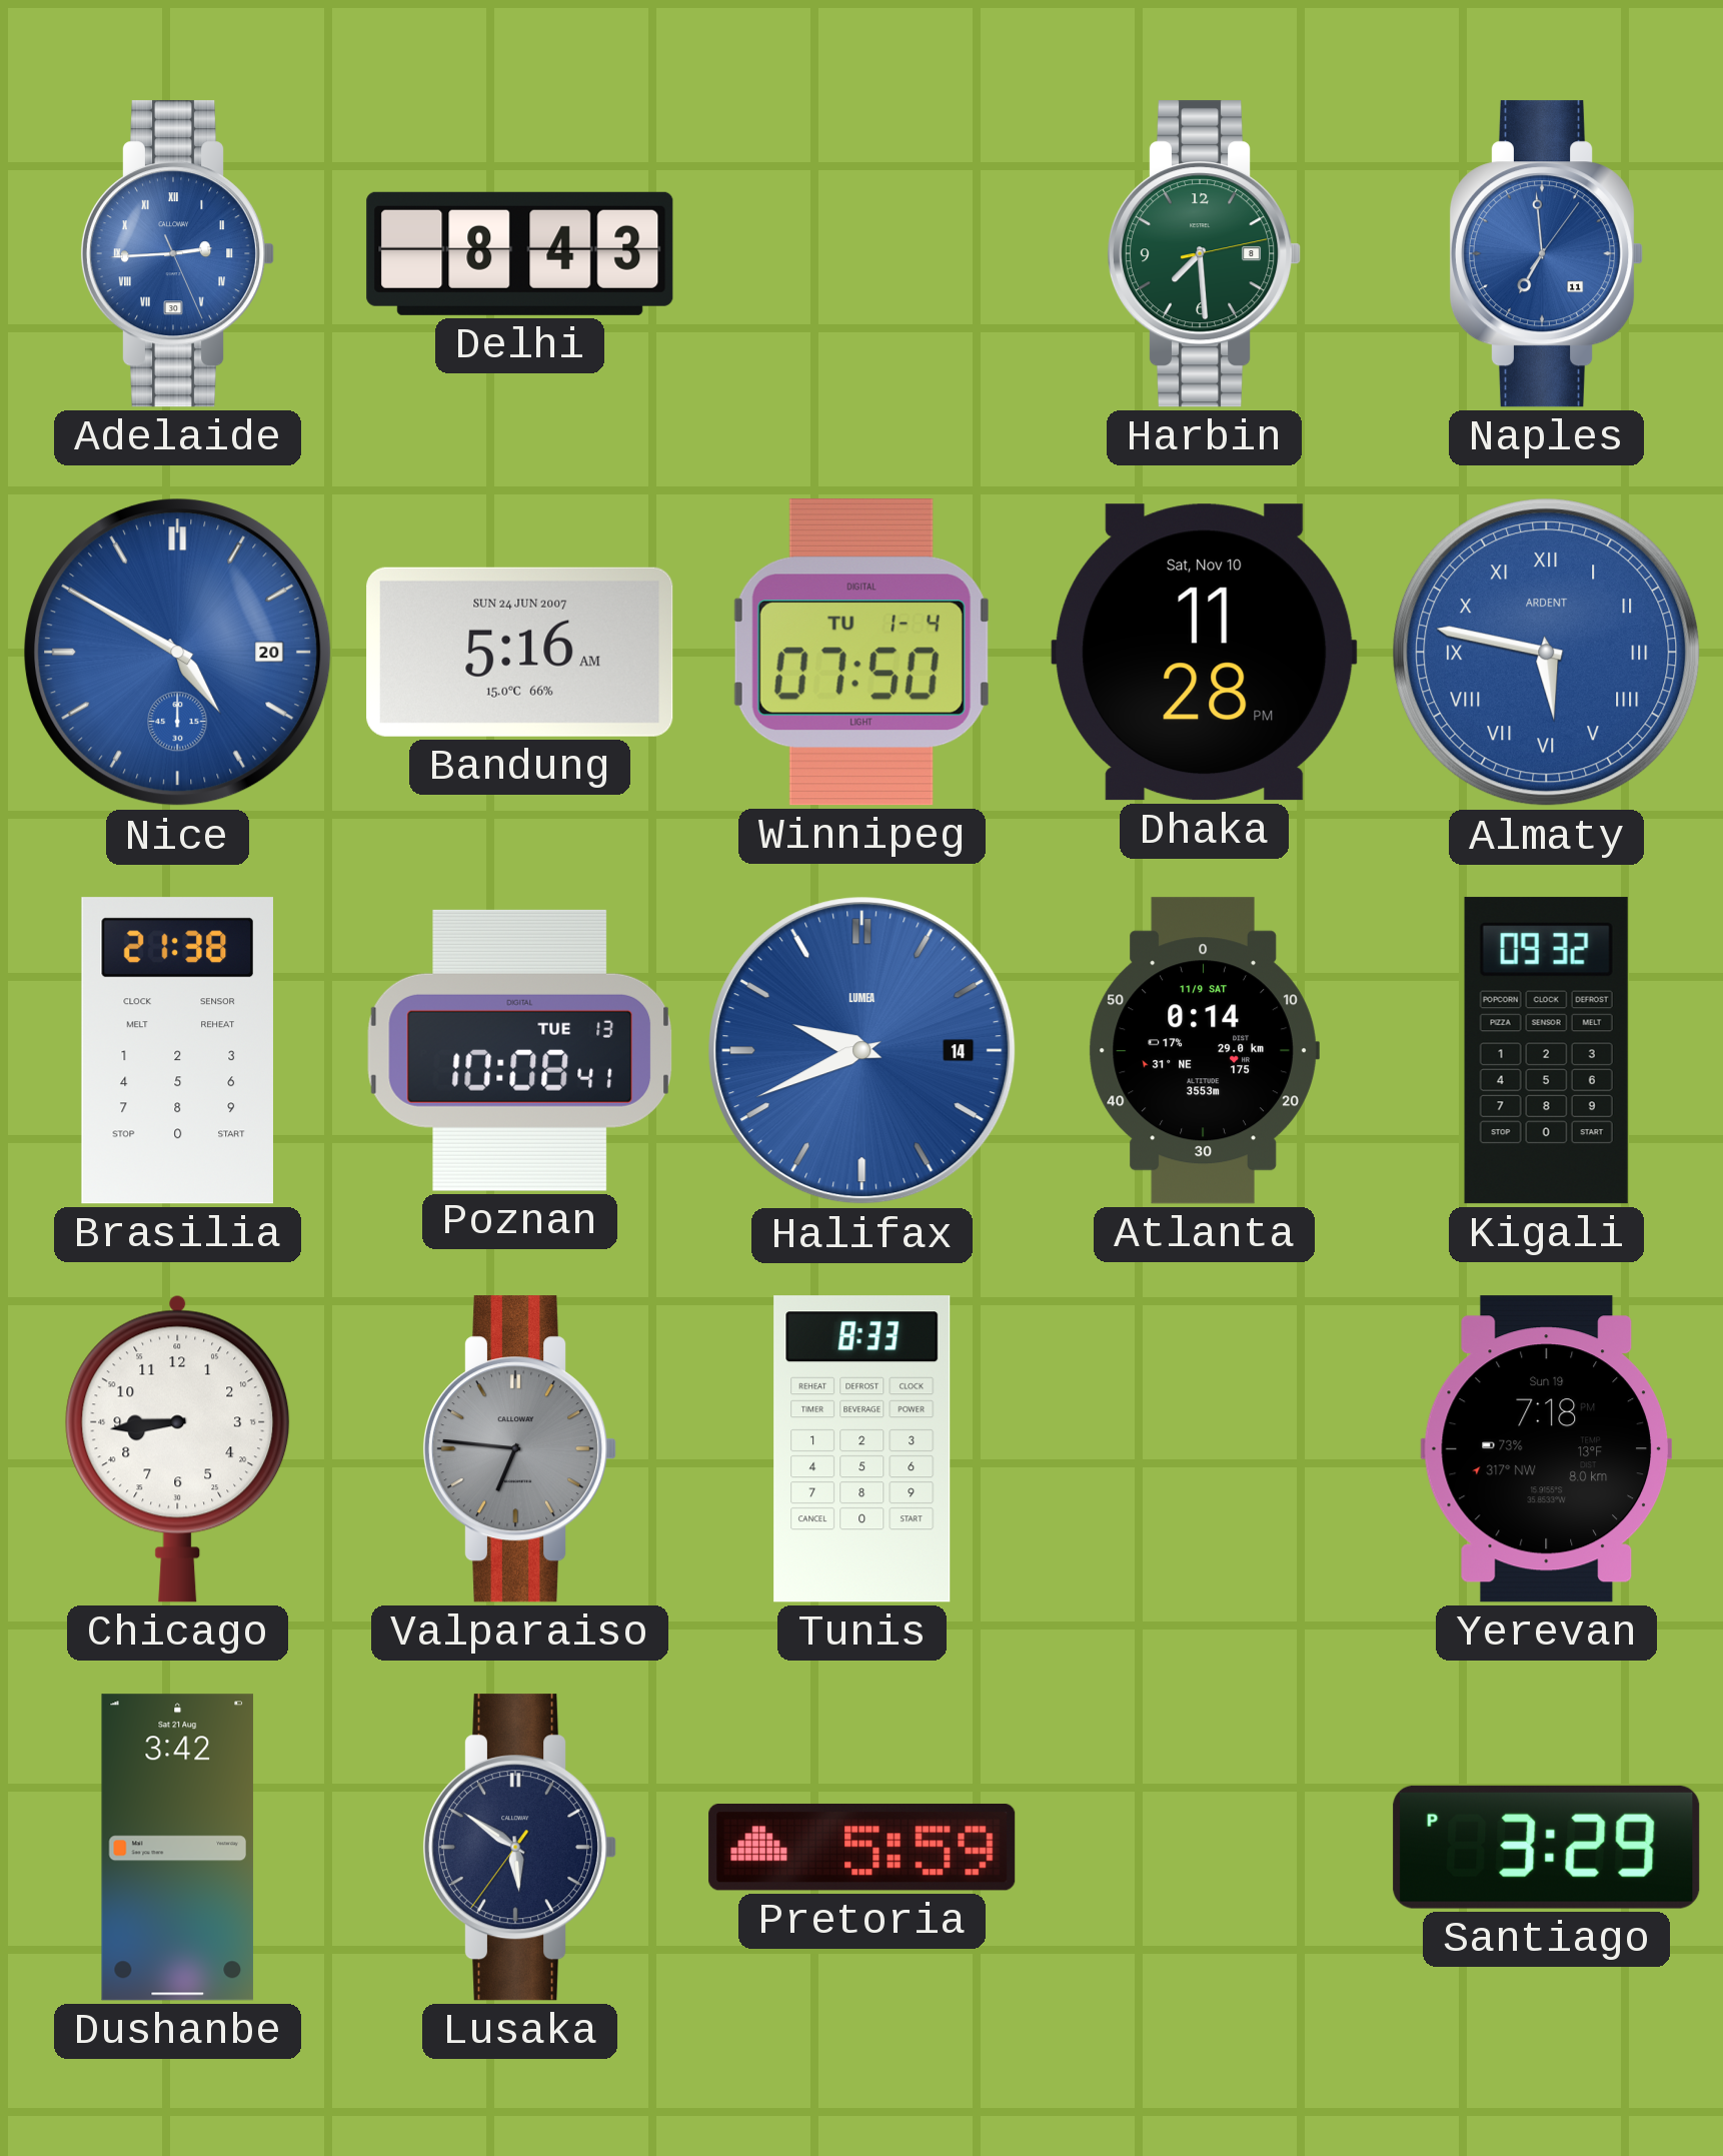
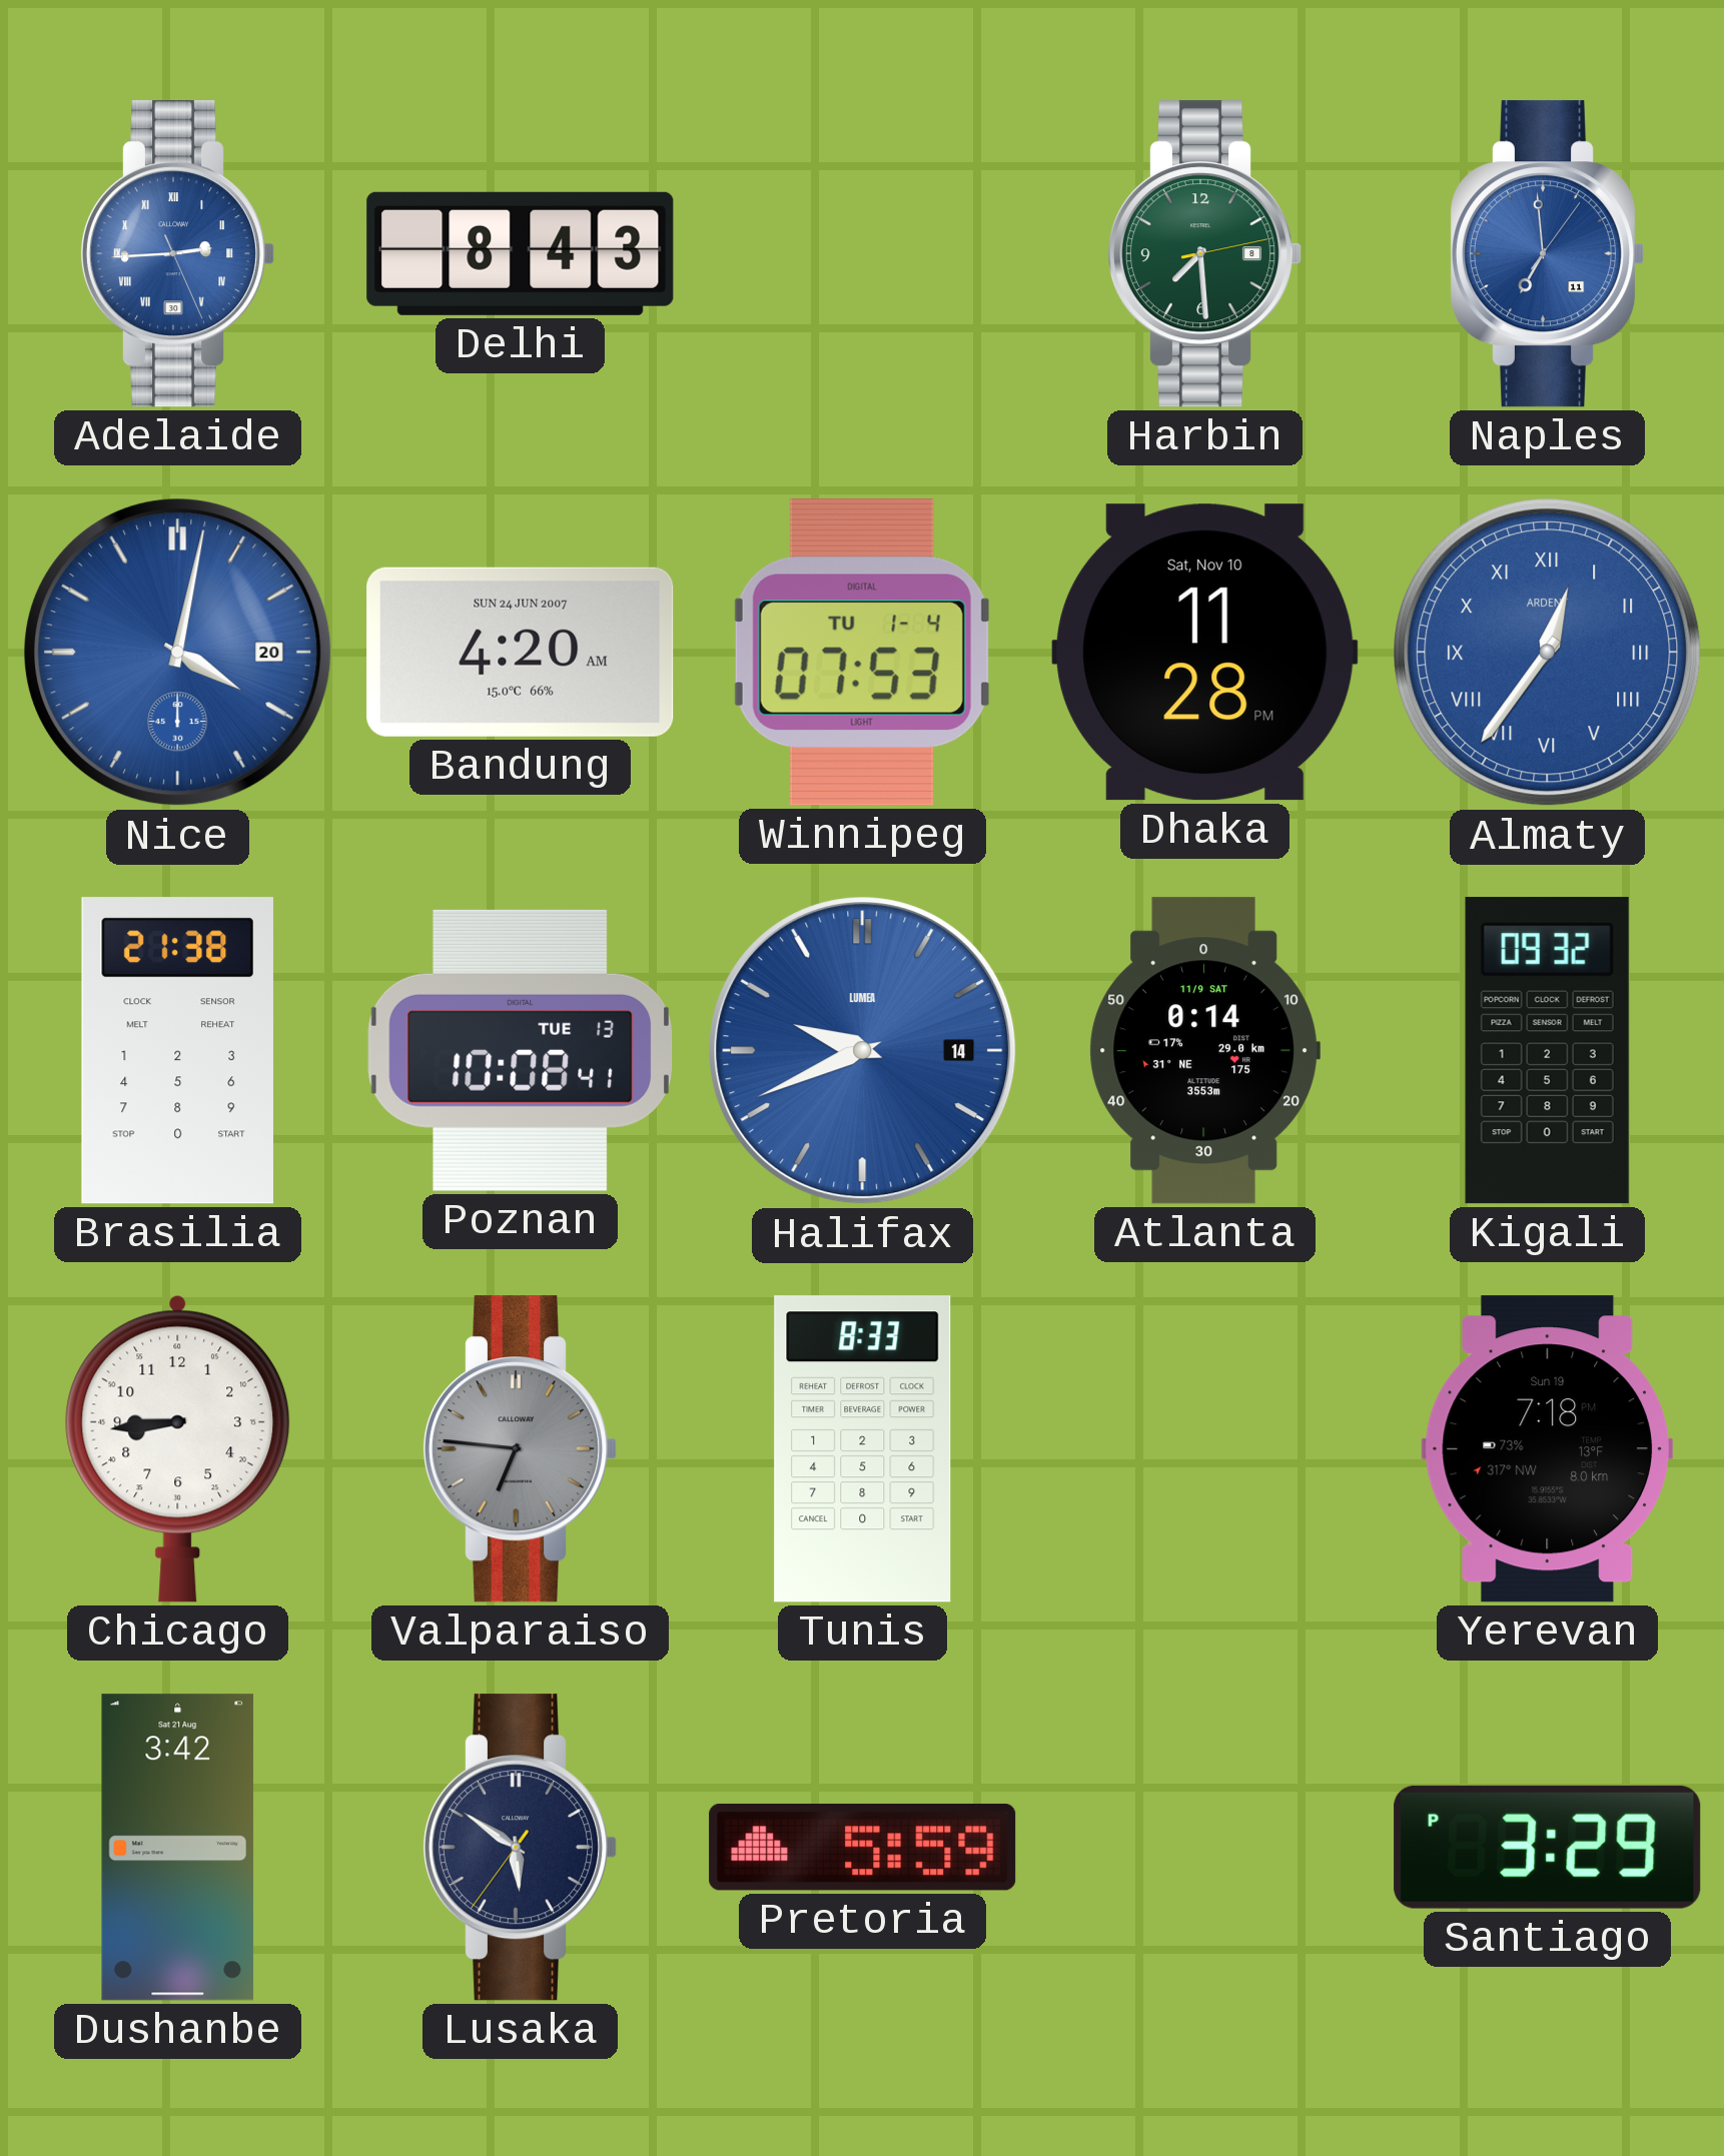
Nice: 4:50 -> 4:02
Bandung: 5:16 -> 4:20
Winnipeg: 07:50 -> 07:53
Almaty: 5:47 -> 12:36
